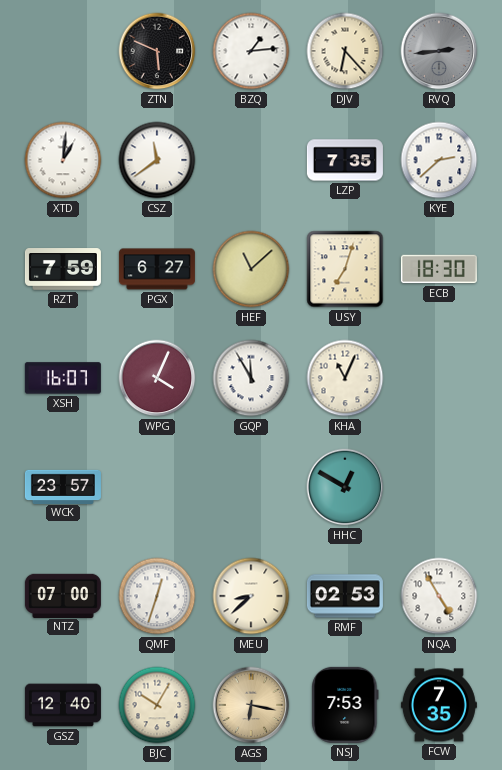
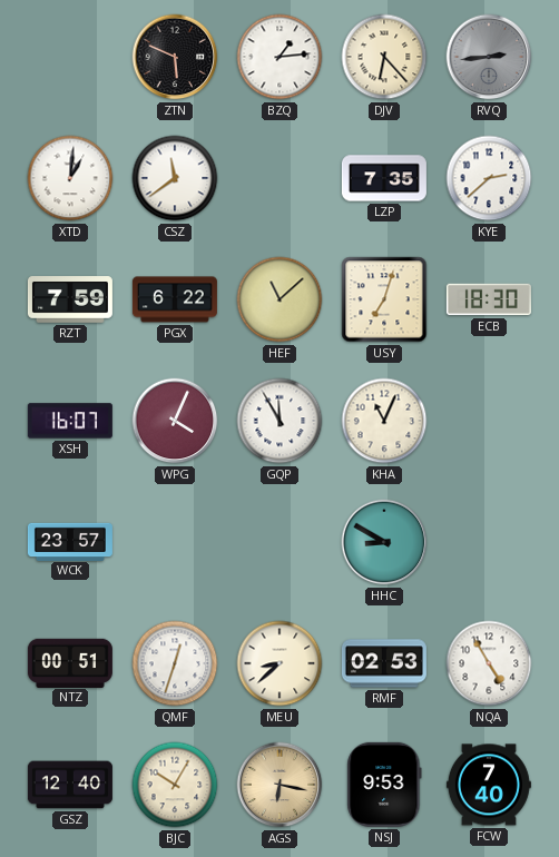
PGX: 6:27 -> 6:22
HHC: 12:50 -> 8:50
NTZ: 07:00 -> 00:51
NSJ: 7:53 -> 9:53
FCW: 7:35 -> 7:40
